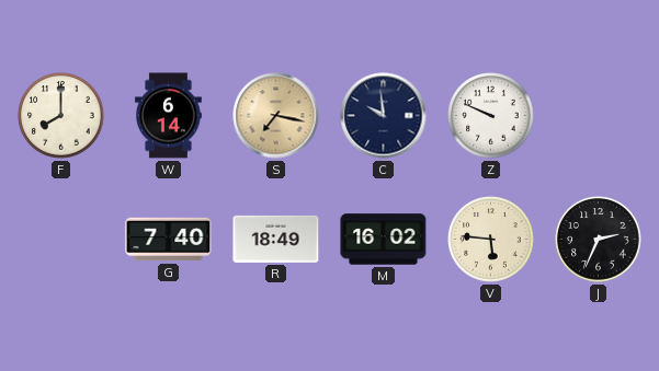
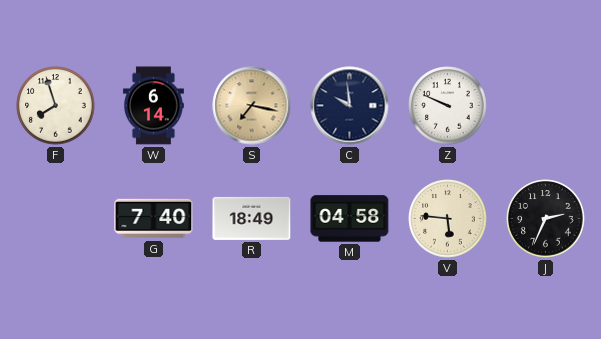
F: 8:00 -> 7:57
M: 16:02 -> 04:58
